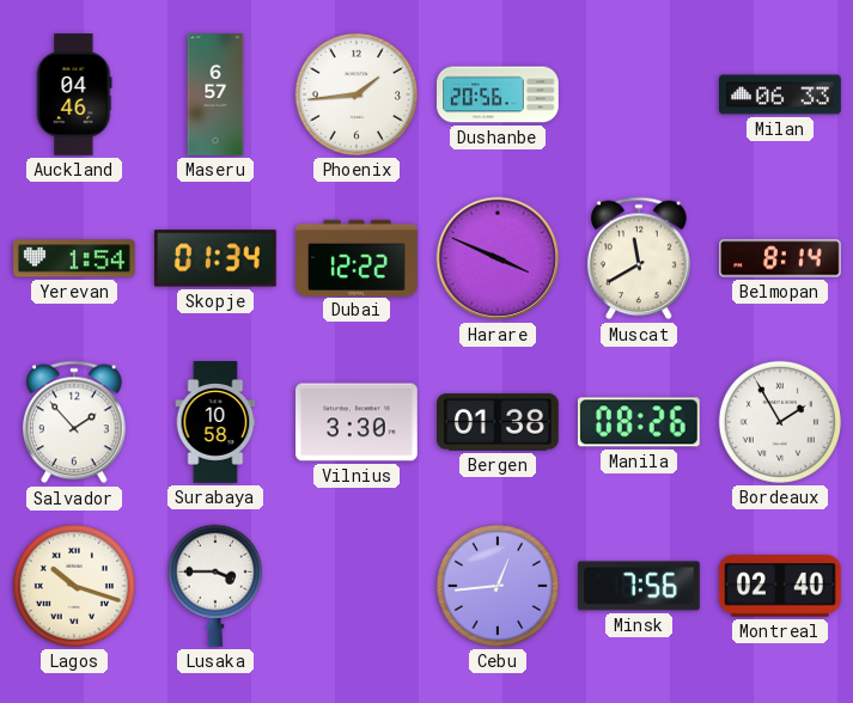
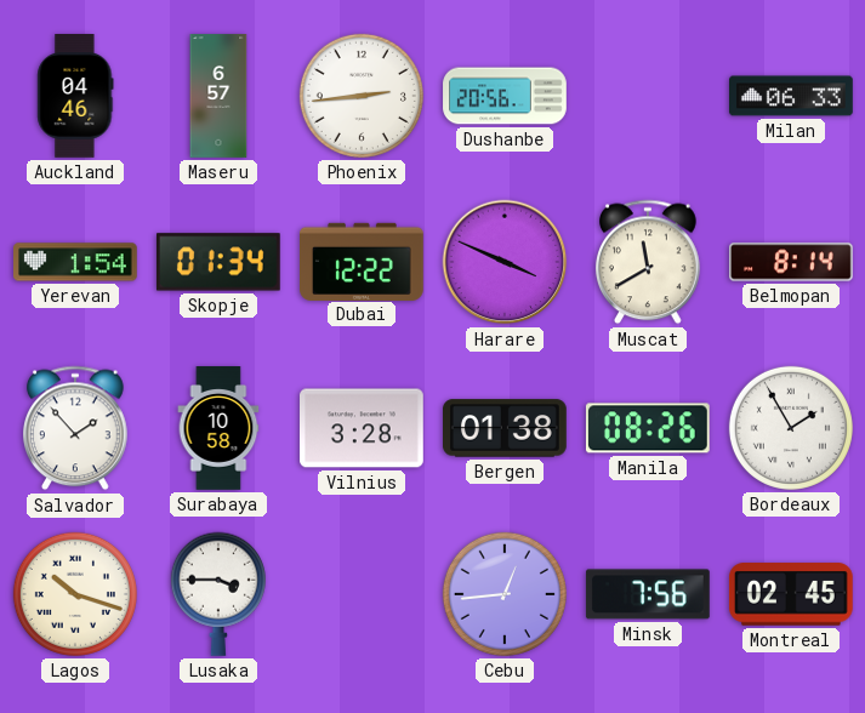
Phoenix: 1:44 -> 2:44
Vilnius: 3:30 -> 3:28
Montreal: 02:40 -> 02:45
